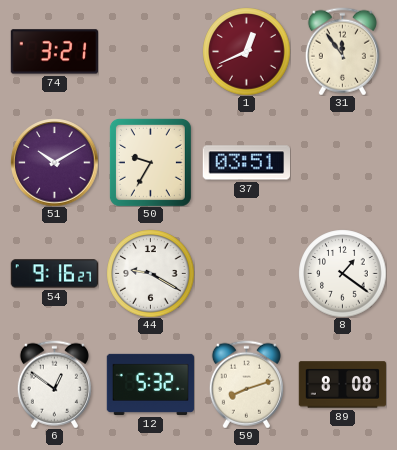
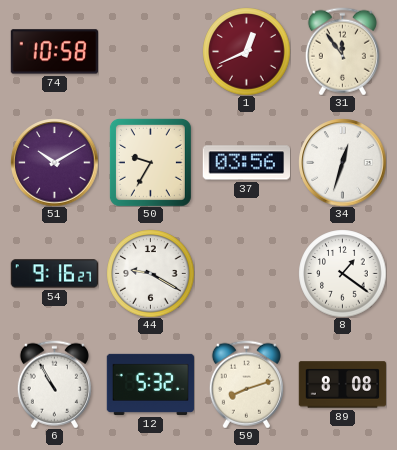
74: 3:21 -> 10:58
37: 03:51 -> 03:56
34: none -> 12:33
6: 12:51 -> 10:55
